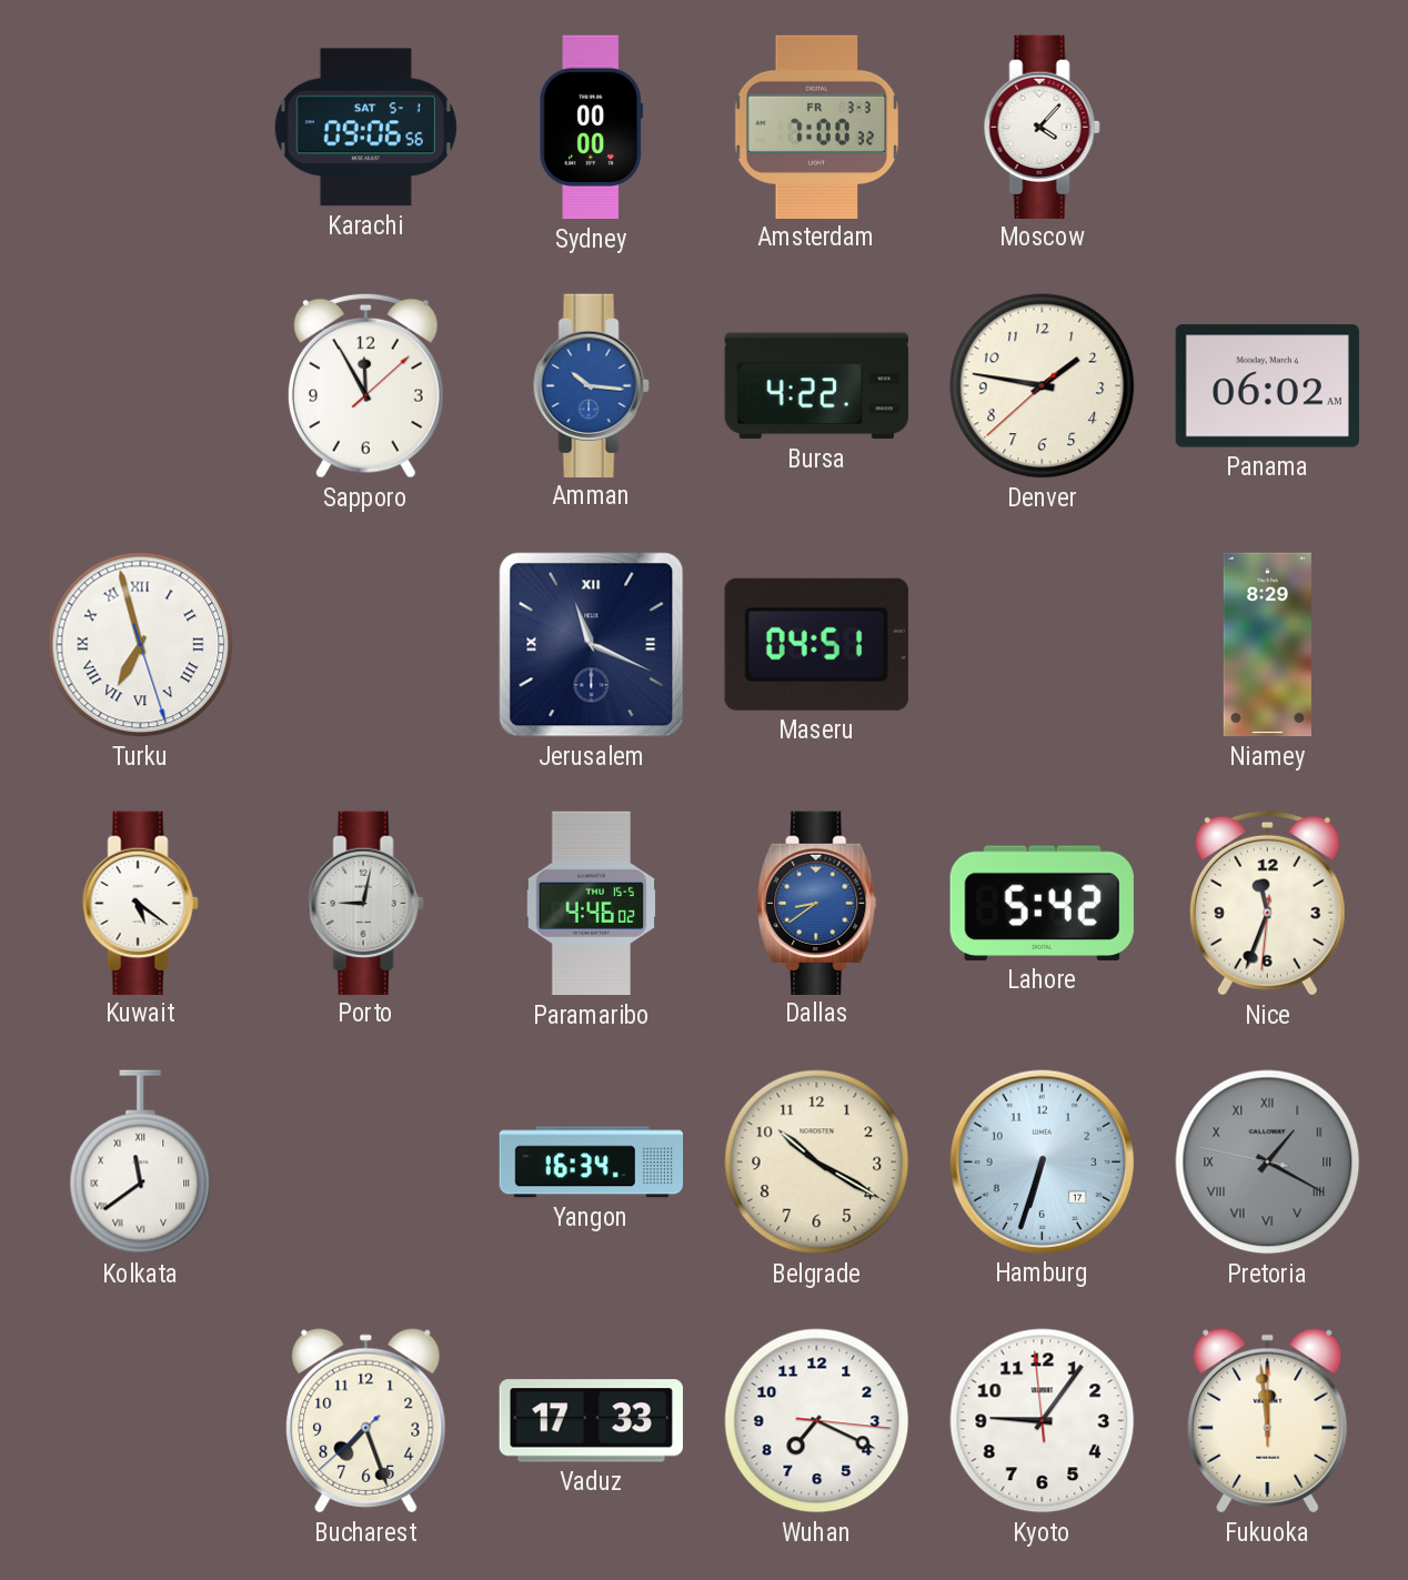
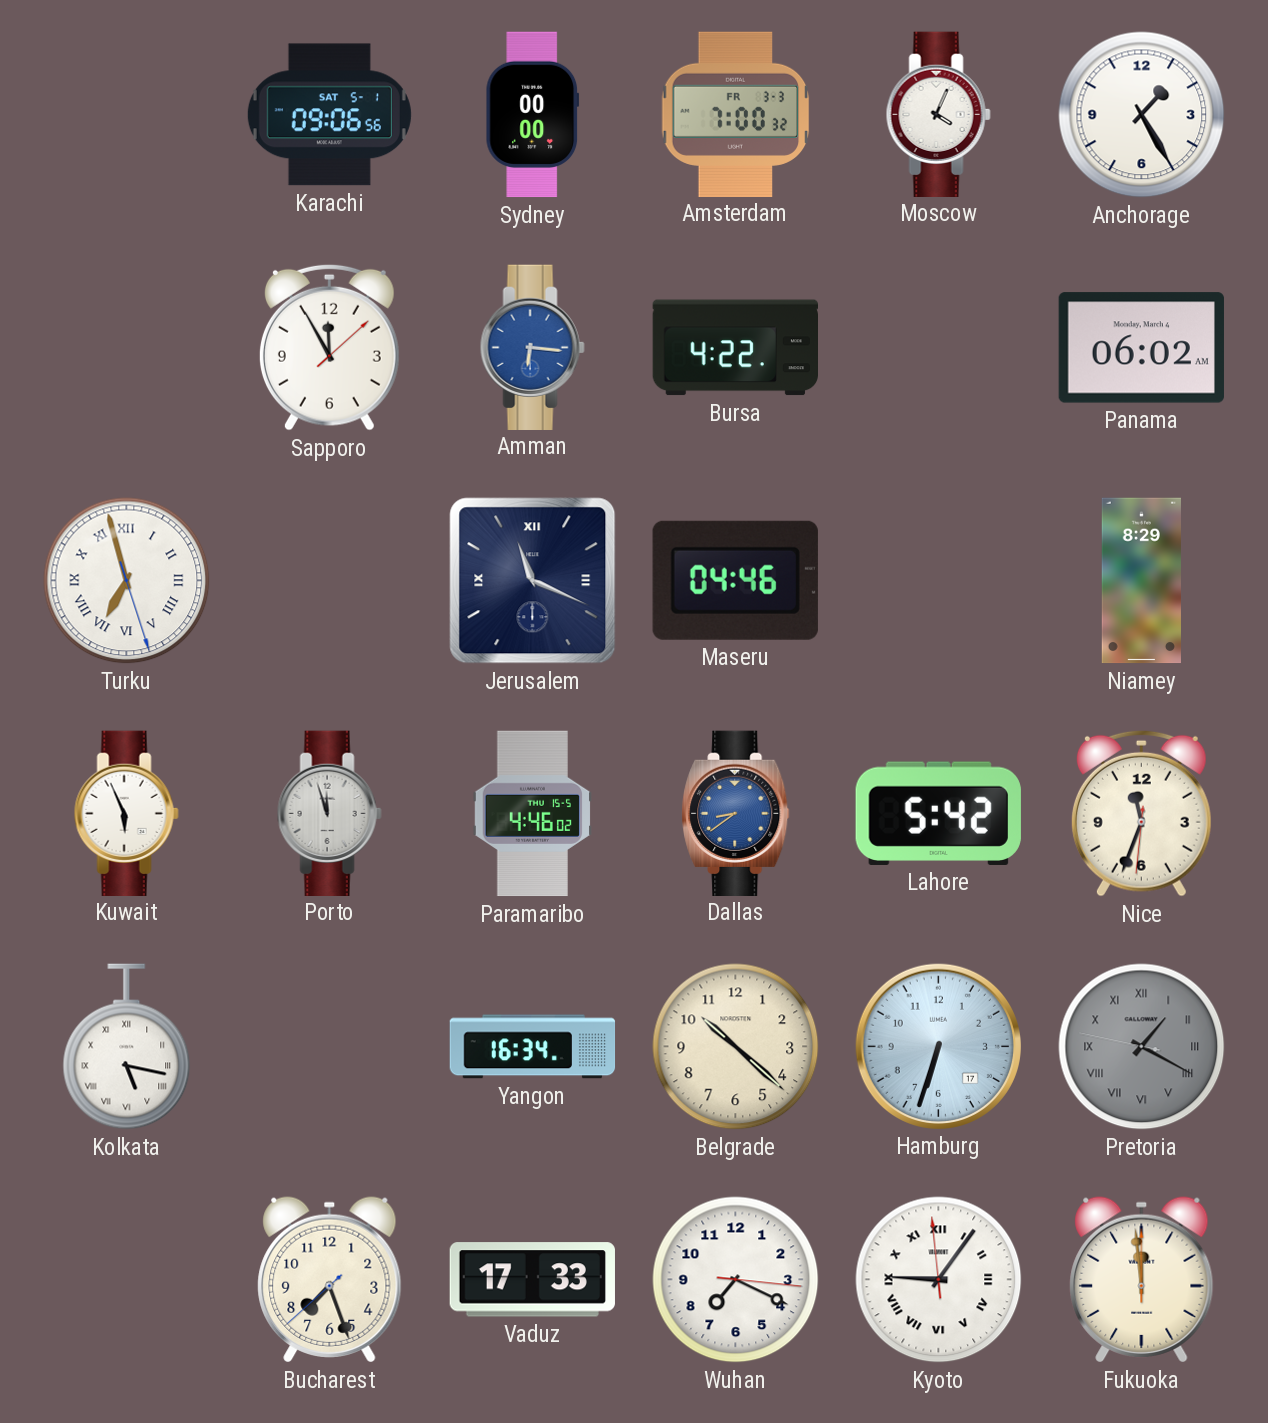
Moscow: 4:07 -> 4:04
Anchorage: none -> 1:25
Amman: 10:16 -> 6:16
Denver: 1:46 -> none
Maseru: 04:51 -> 04:46
Kuwait: 5:21 -> 5:56
Porto: 9:02 -> 11:57
Kolkata: 11:39 -> 5:17
Belgrade: 10:20 -> 10:22
Kyoto numerals: Arabic -> Roman
